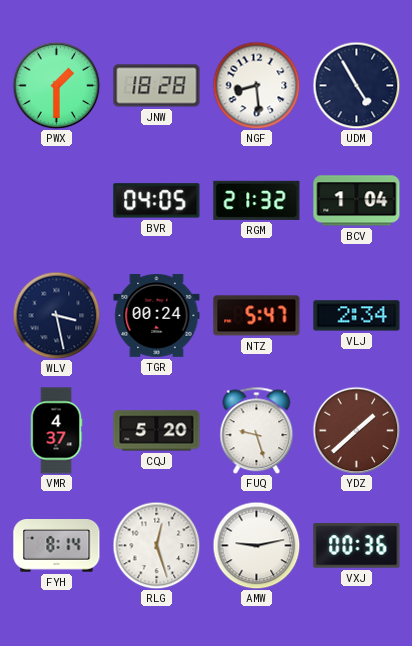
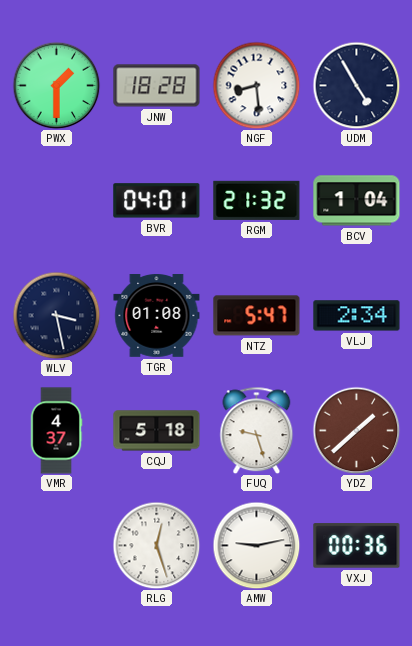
BVR: 04:05 -> 04:01
TGR: 00:24 -> 01:08
CQJ: 5:20 -> 5:18
FYH: 8:14 -> none
